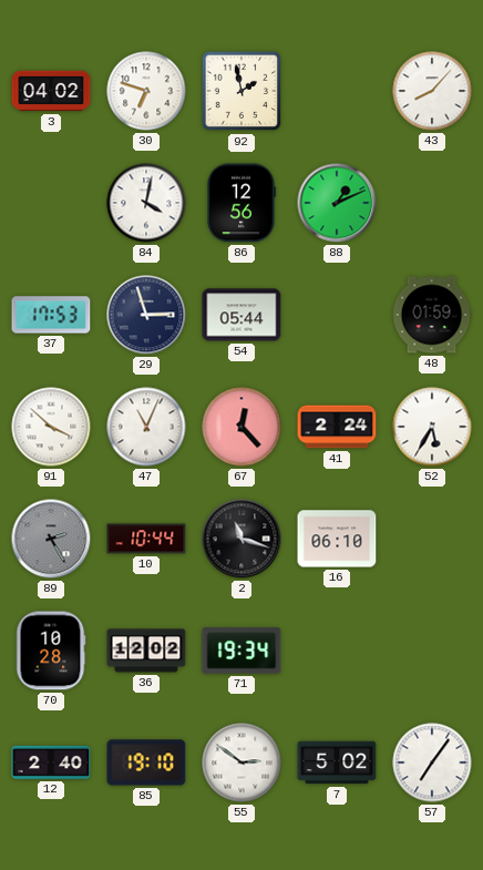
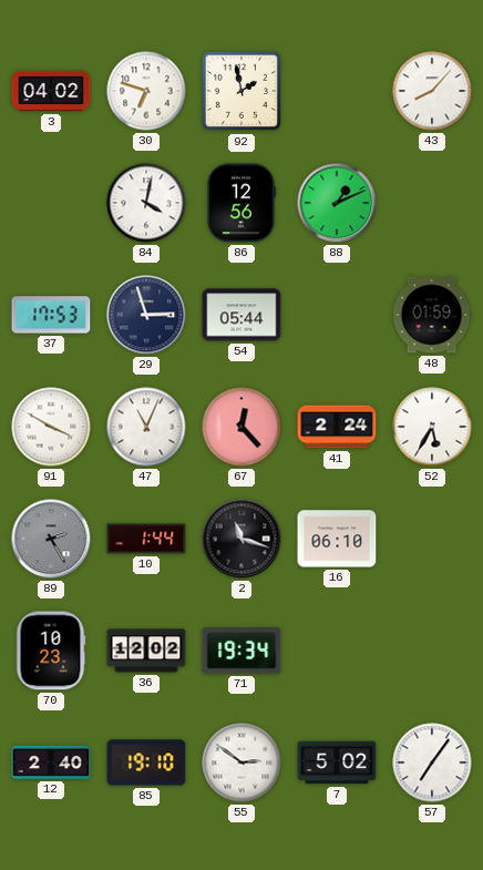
91: 3:52 -> 3:50
10: 10:44 -> 1:44
70: 10:28 -> 10:23
